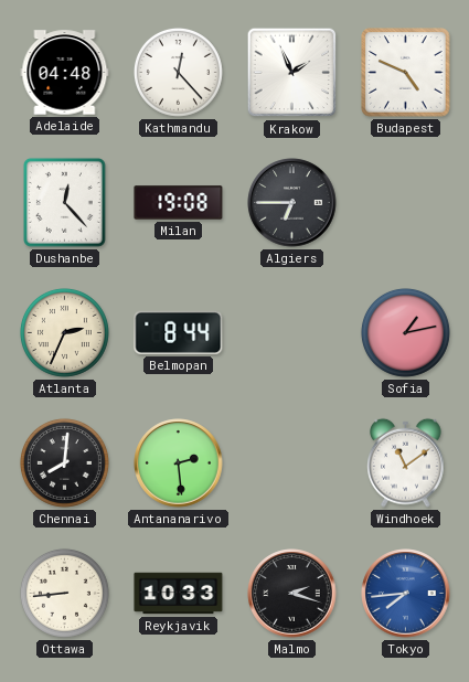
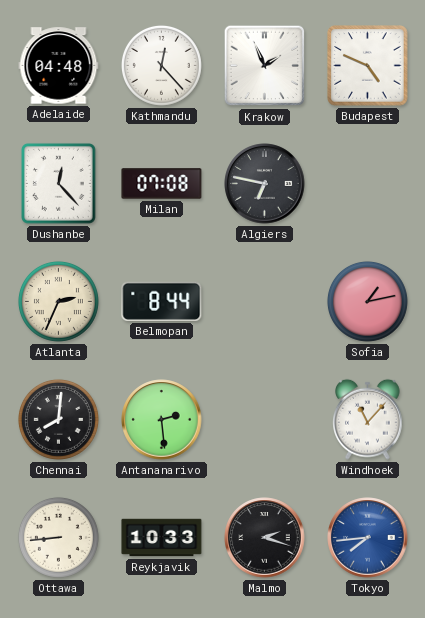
Milan: 19:08 -> 07:08
Algiers: 6:45 -> 6:47
Windhoek: 11:09 -> 11:07
